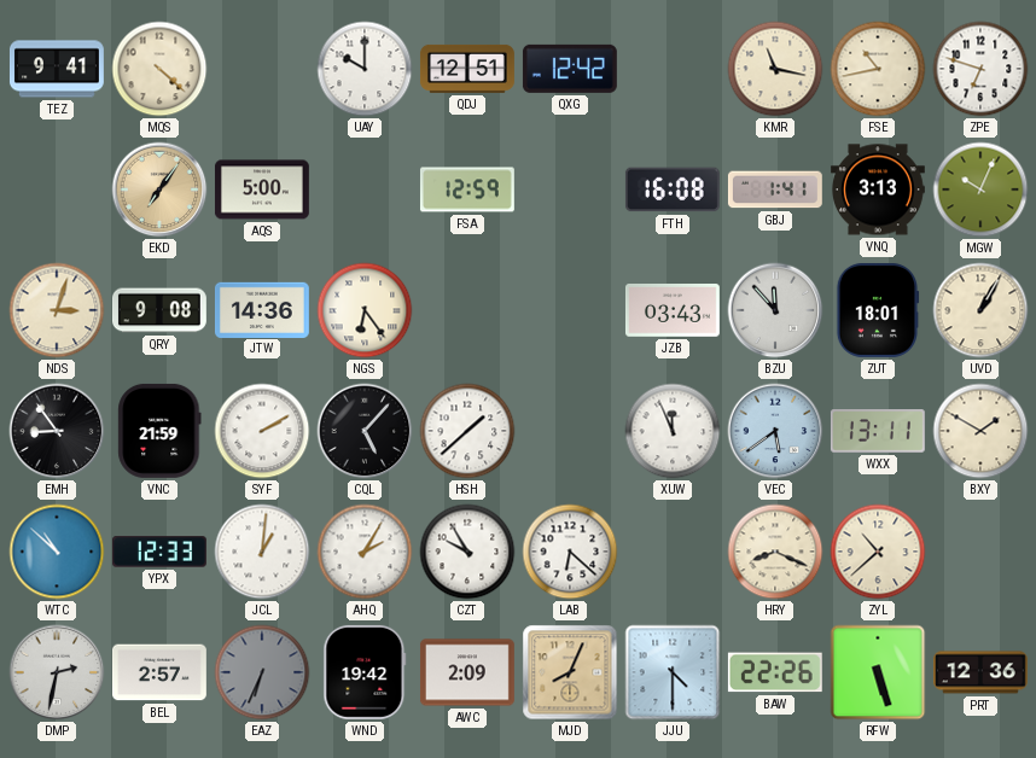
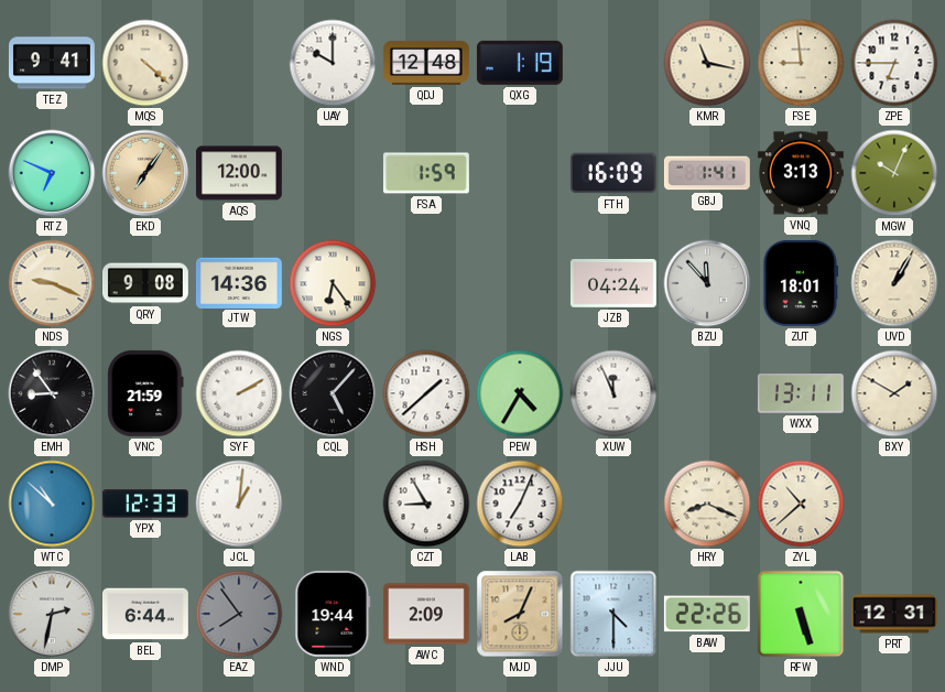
QDJ: 12:51 -> 12:48
QXG: 12:42 -> 1:19
FSE: 10:43 -> 8:59
ZPE: 6:48 -> 6:45
RTZ: none -> 6:49
AQS: 5:00 -> 12:00
FSA: 12:59 -> 1:59
FTH: 16:08 -> 16:09
NDS: 3:03 -> 9:19
JZB: 03:43 -> 04:24
PEW: none -> 4:35
VEC: 5:39 -> none
AHQ: 2:05 -> none
CZT: 9:55 -> 8:55
LAB: 6:22 -> 7:04
BEL: 2:57 -> 6:44
EAZ: 6:34 -> 7:54
WND: 19:42 -> 19:44
PRT: 12:36 -> 12:31
